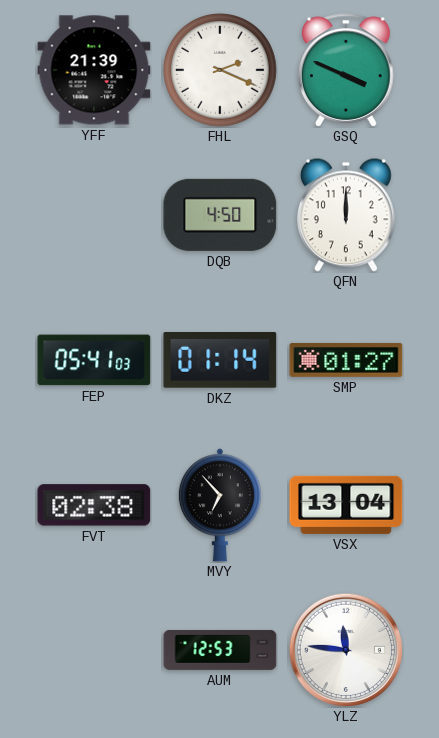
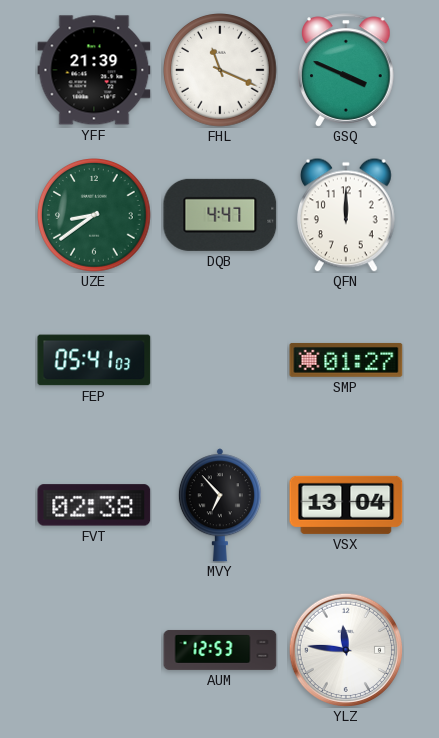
FHL: 2:19 -> 11:19
UZE: none -> 8:39
DQB: 4:50 -> 4:47
DKZ: 01:14 -> none
